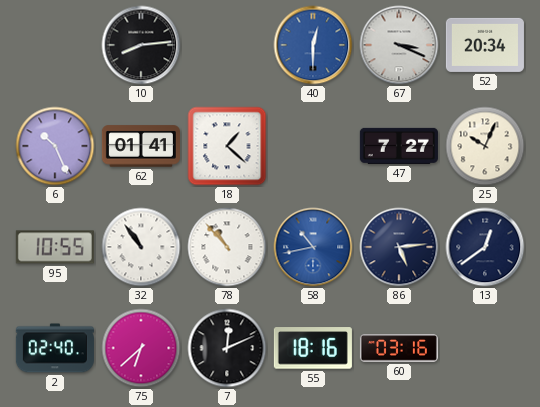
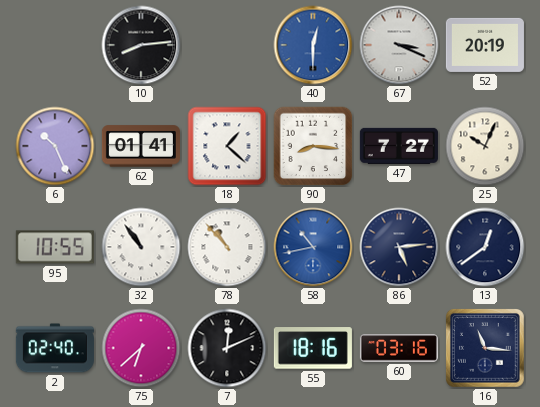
52: 20:34 -> 20:19
90: none -> 8:16
16: none -> 11:16
